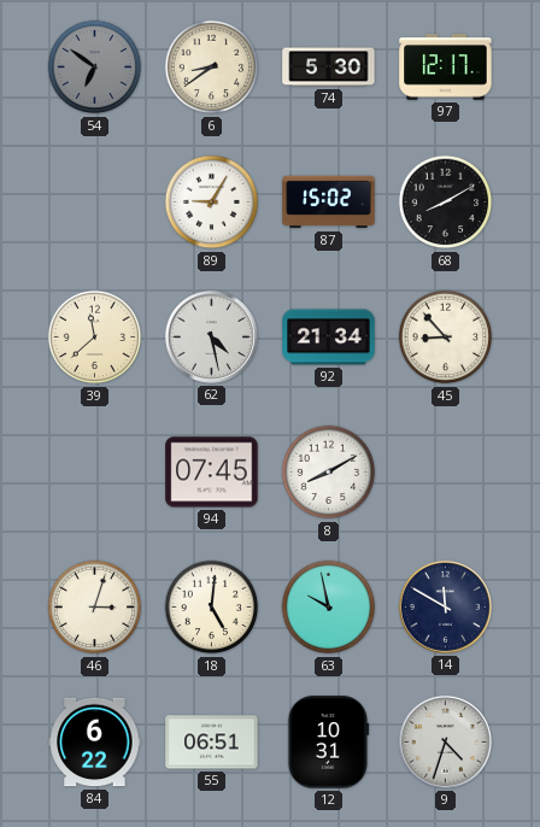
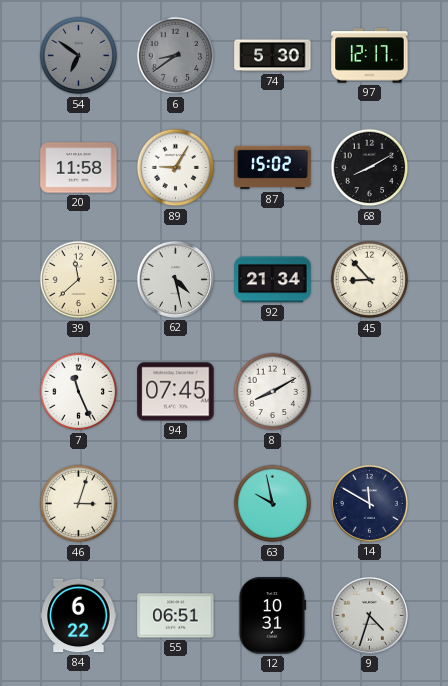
6 dial: cream -> grey
20: none -> 11:58
7: none -> 11:26
18: 5:01 -> none
